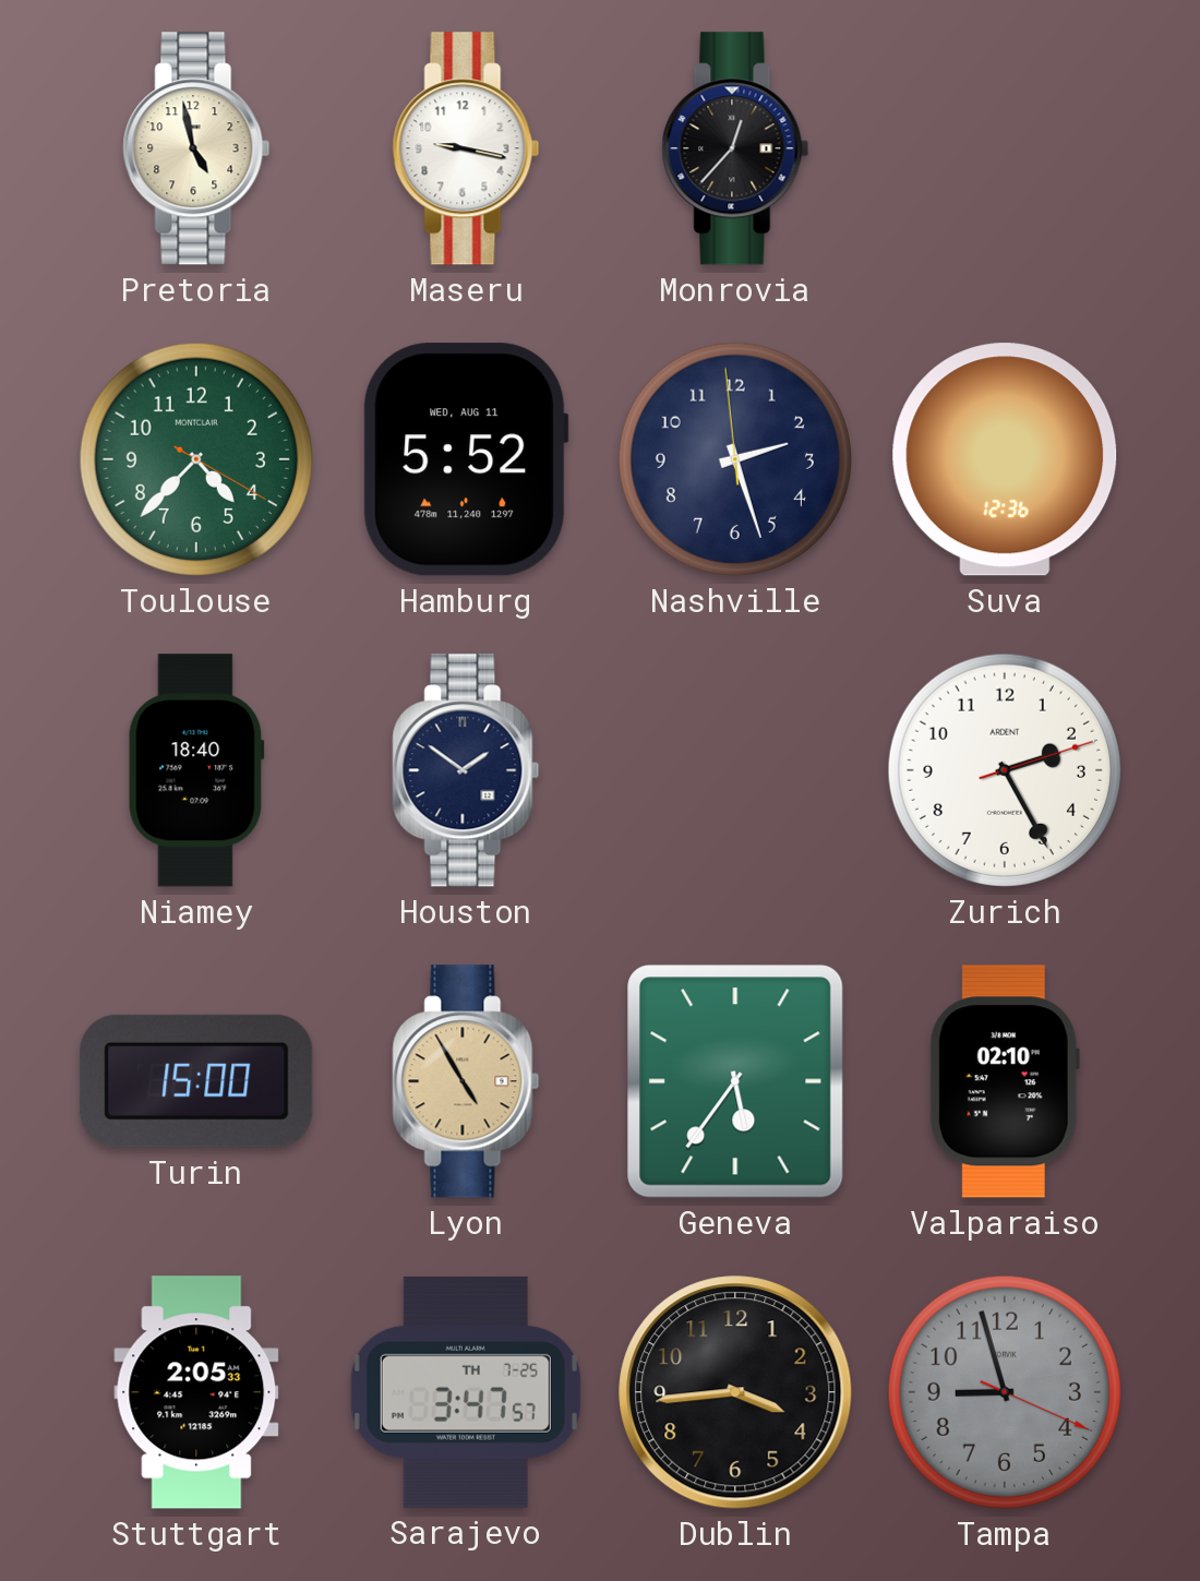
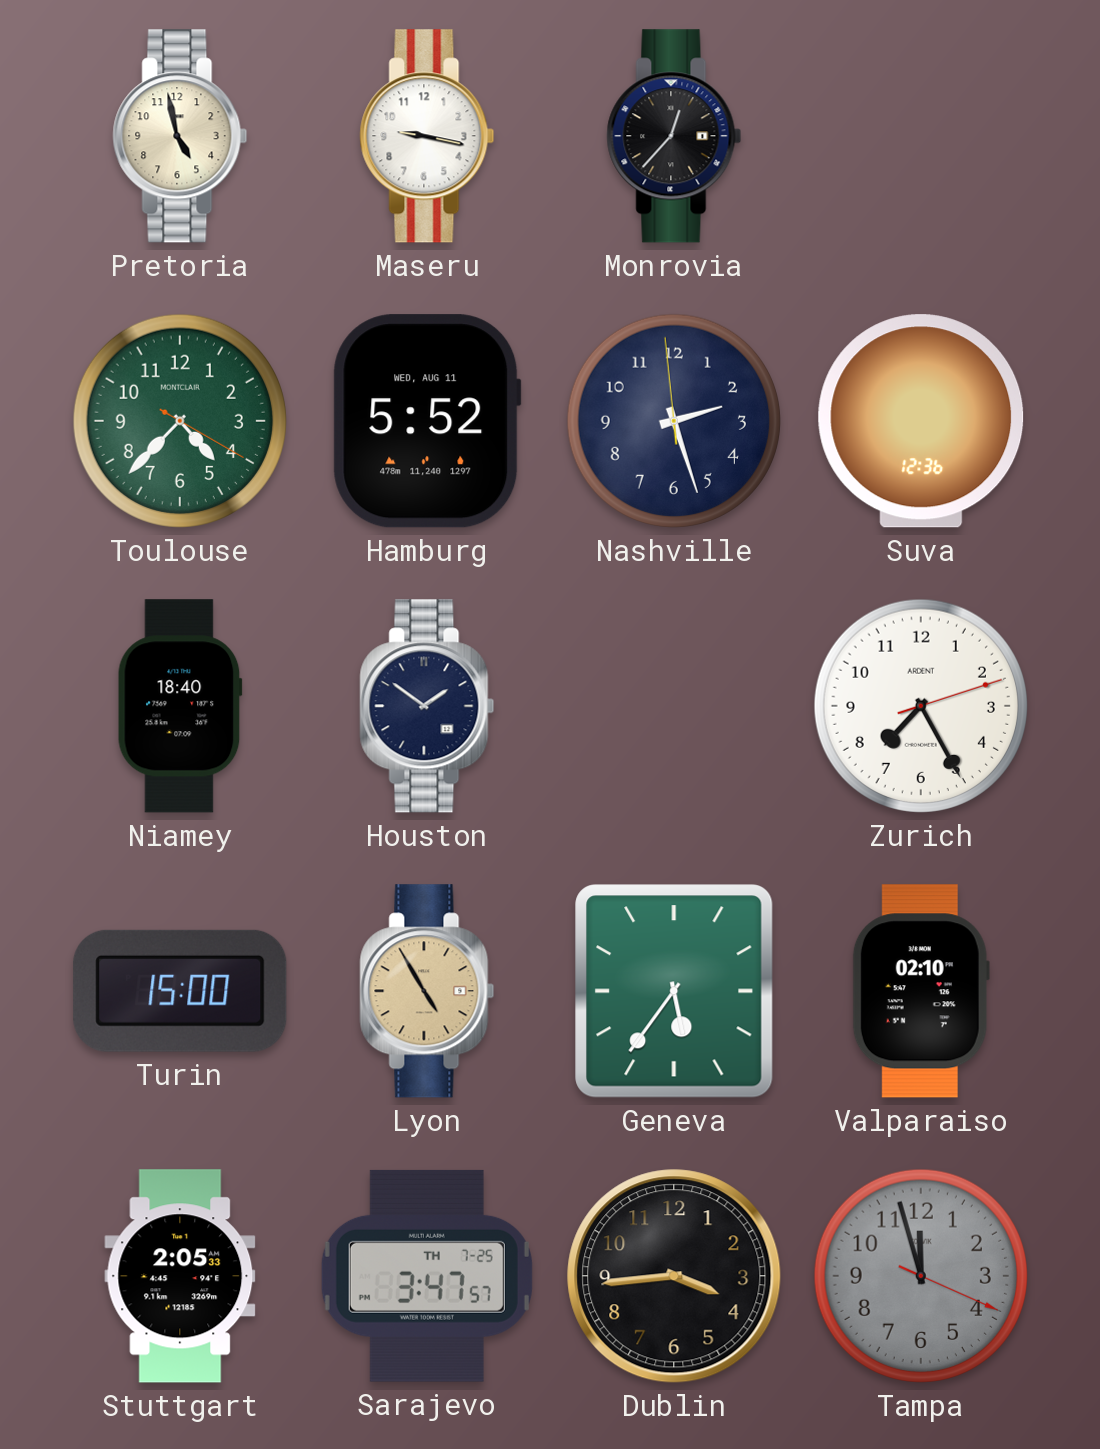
Zurich: 2:25 -> 7:25
Tampa: 8:57 -> 11:57
